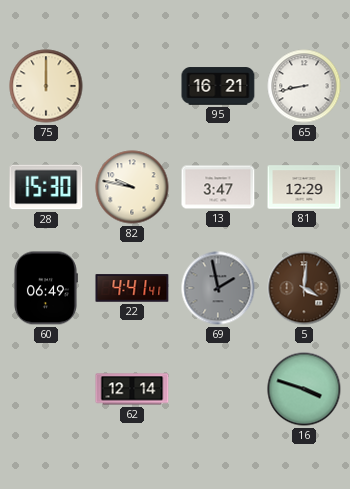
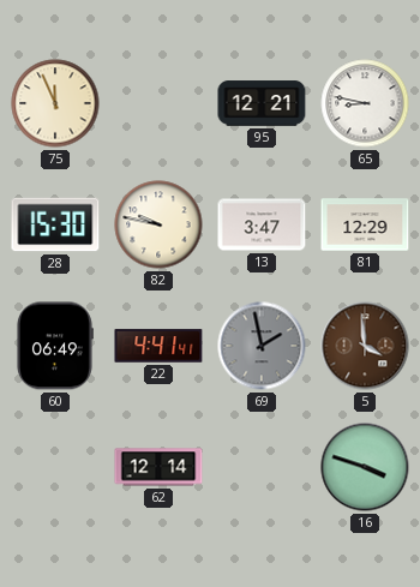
75: 12:00 -> 11:56
95: 16:21 -> 12:21
65: 8:43 -> 8:47
5: 4:01 -> 3:59
